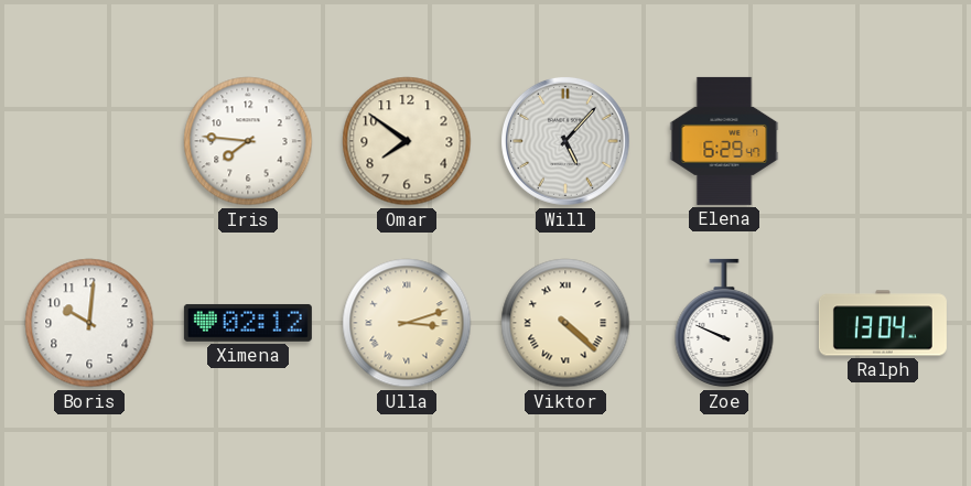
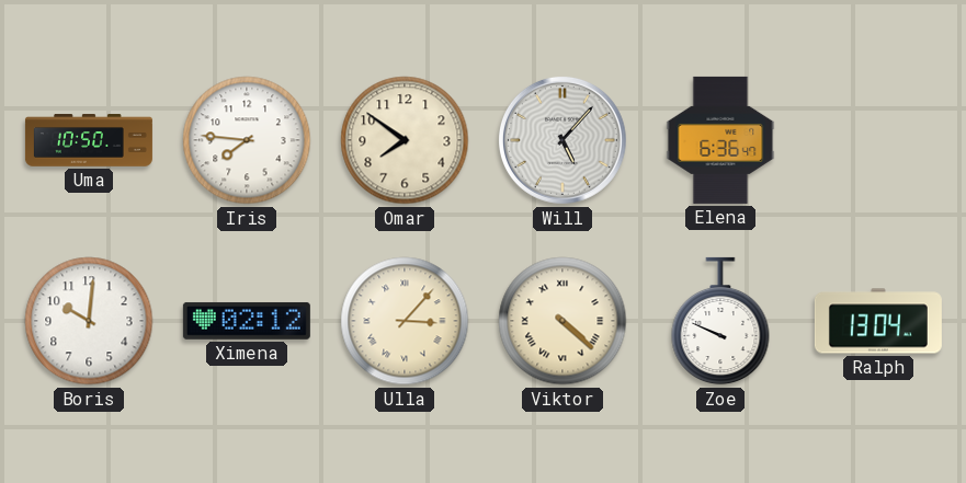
Uma: none -> 10:50
Elena: 6:29 -> 6:36
Ulla: 3:12 -> 3:07
